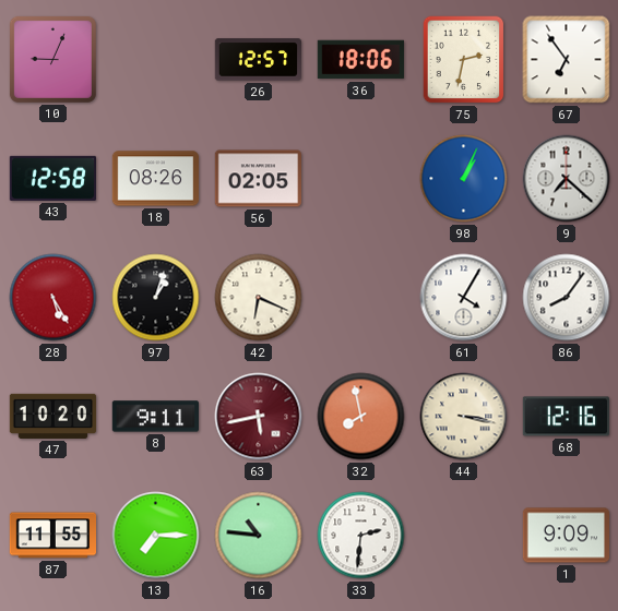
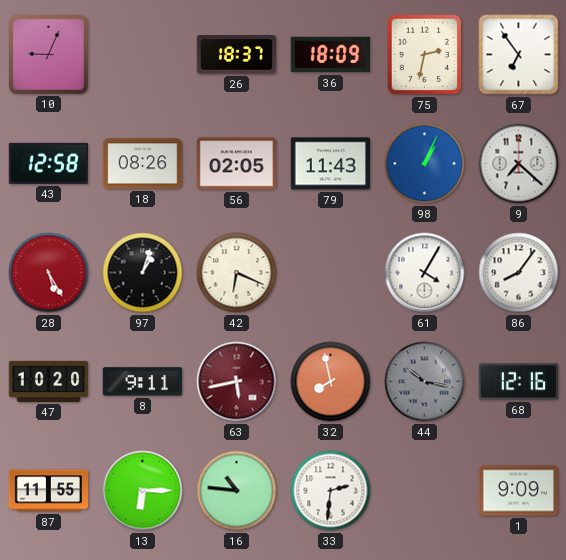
26: 12:57 -> 18:37
36: 18:06 -> 18:09
79: none -> 11:43
44: 3:17 -> 10:17
44 dial: cream -> grey
13: 7:15 -> 6:15
